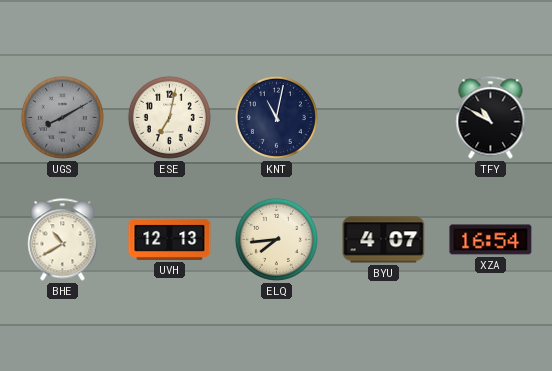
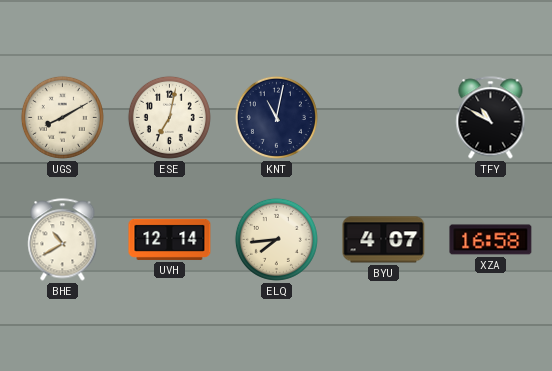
UGS dial: grey -> cream
UVH: 12:13 -> 12:14
XZA: 16:54 -> 16:58
